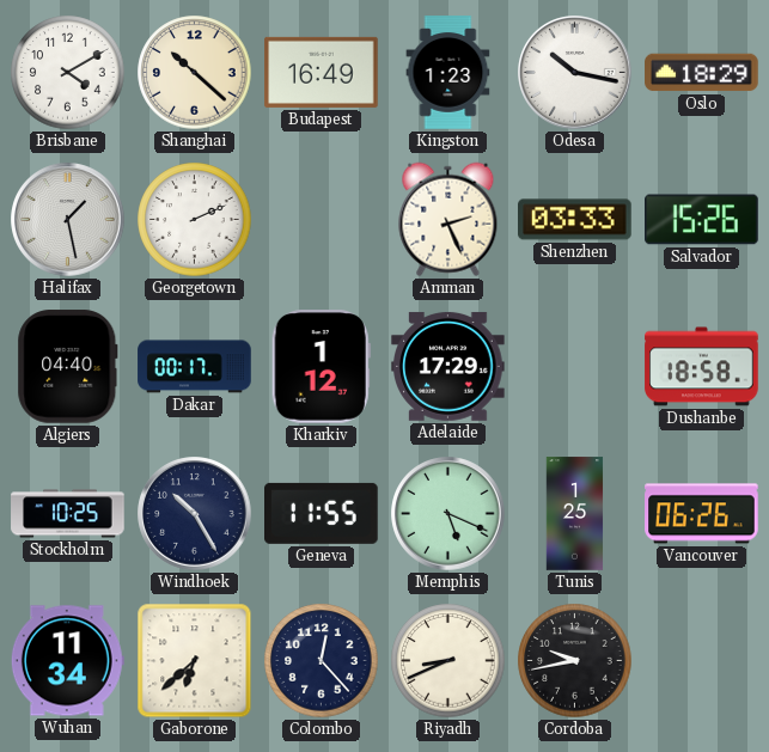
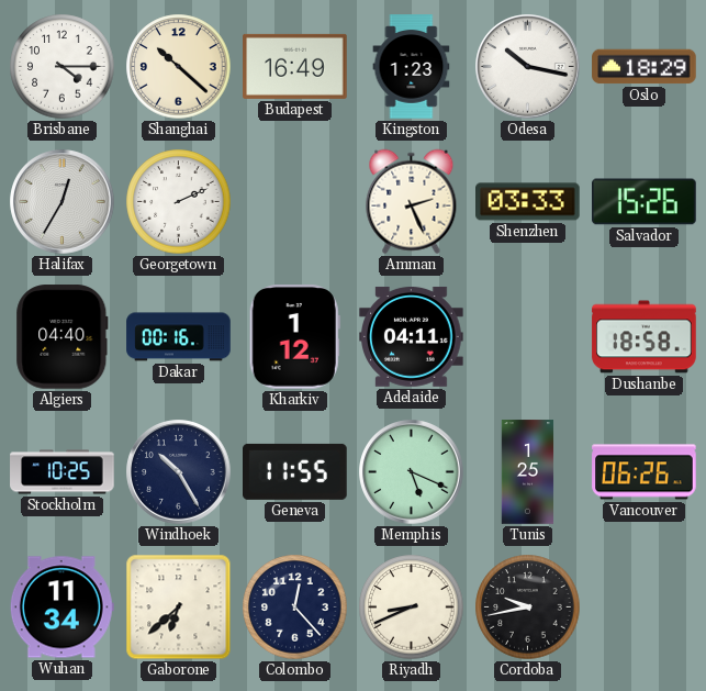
Brisbane: 4:10 -> 4:15
Halifax: 1:28 -> 12:35
Dakar: 00:17 -> 00:16
Adelaide: 17:29 -> 04:11
